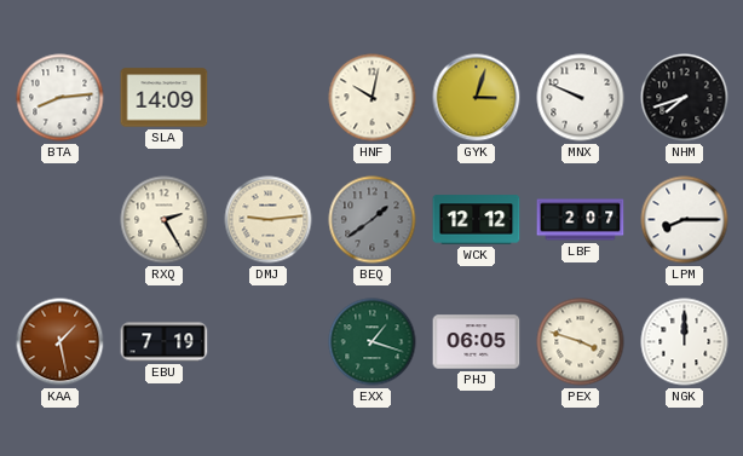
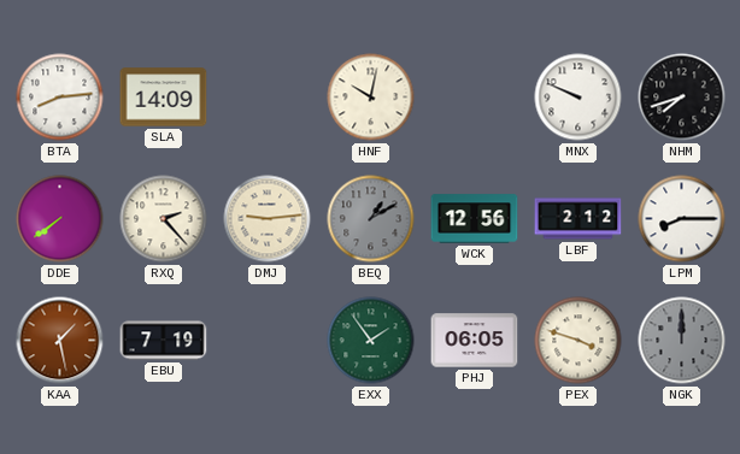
GYK: 3:03 -> none
DDE: none -> 7:39
RXQ: 2:25 -> 2:23
BEQ: 1:39 -> 1:10
WCK: 12:12 -> 12:56
LBF: 2:07 -> 2:12
EXX: 1:18 -> 1:54
NGK dial: white -> grey
